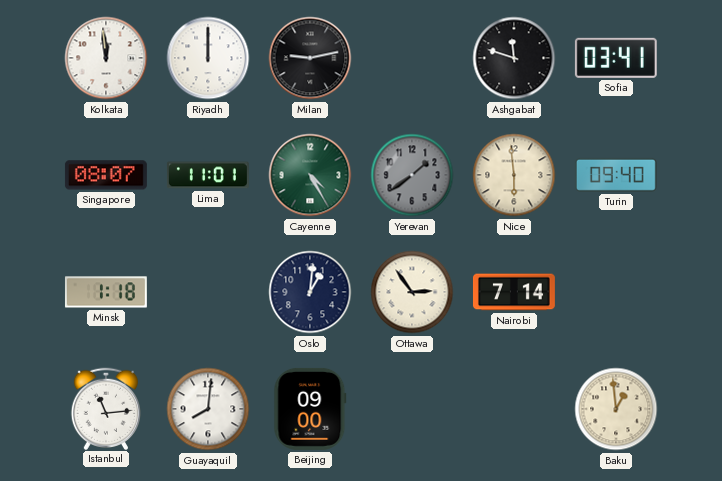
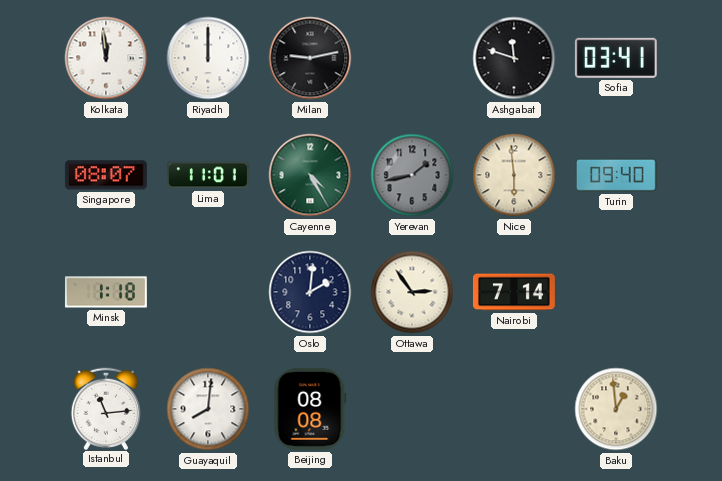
Yerevan: 1:39 -> 1:43
Oslo: 1:01 -> 2:01
Beijing: 09:00 -> 08:08
